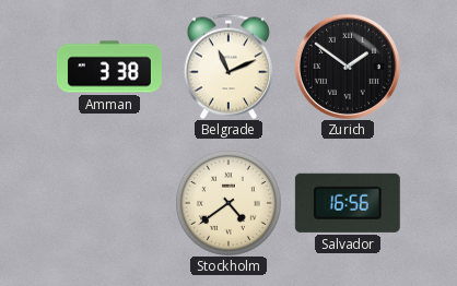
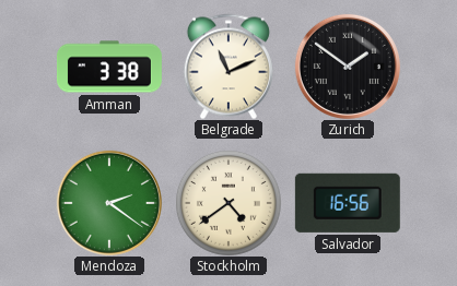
Mendoza: none -> 2:21
